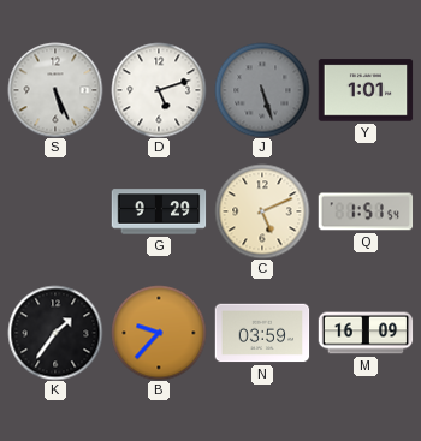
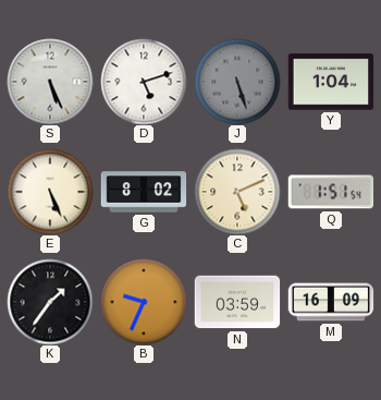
Y: 1:01 -> 1:04
E: none -> 5:26
G: 9:29 -> 8:02
B: 9:37 -> 9:34
